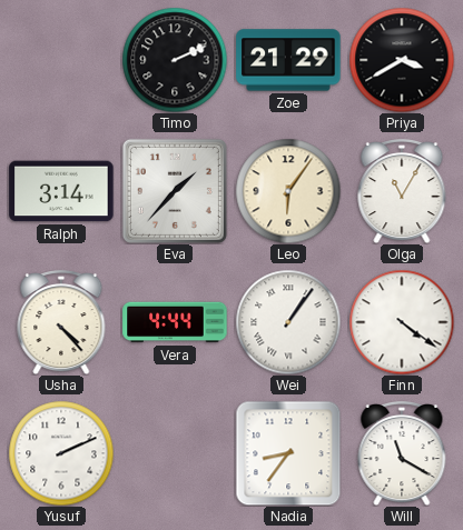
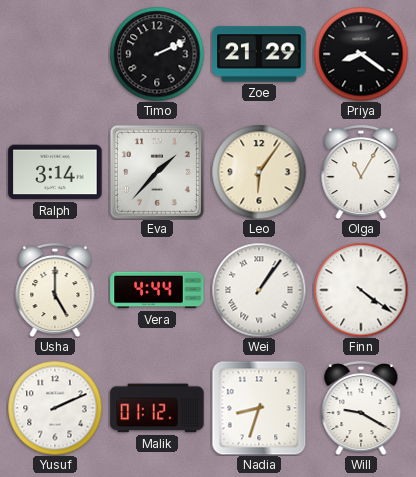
Priya: 3:40 -> 8:21
Usha: 4:23 -> 5:00
Malik: none -> 01:12
Nadia: 8:36 -> 8:33
Will: 11:20 -> 9:20
